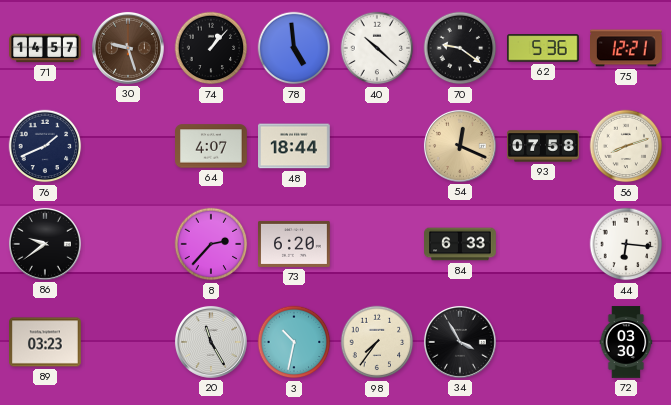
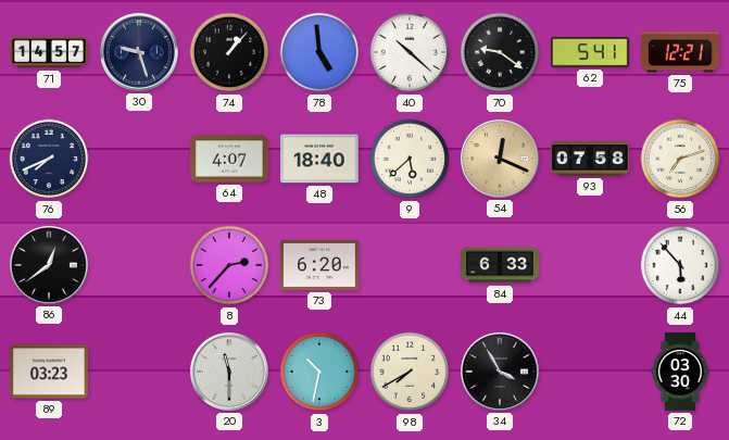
30 dial: brown -> navy
62: 5:36 -> 5:41
76: 1:41 -> 7:41
48: 18:44 -> 18:40
9: none -> 5:38
56: 8:12 -> 7:12
86: 9:39 -> 12:39
44: 6:16 -> 5:53
20: 11:25 -> 11:30
98: 7:36 -> 7:40
